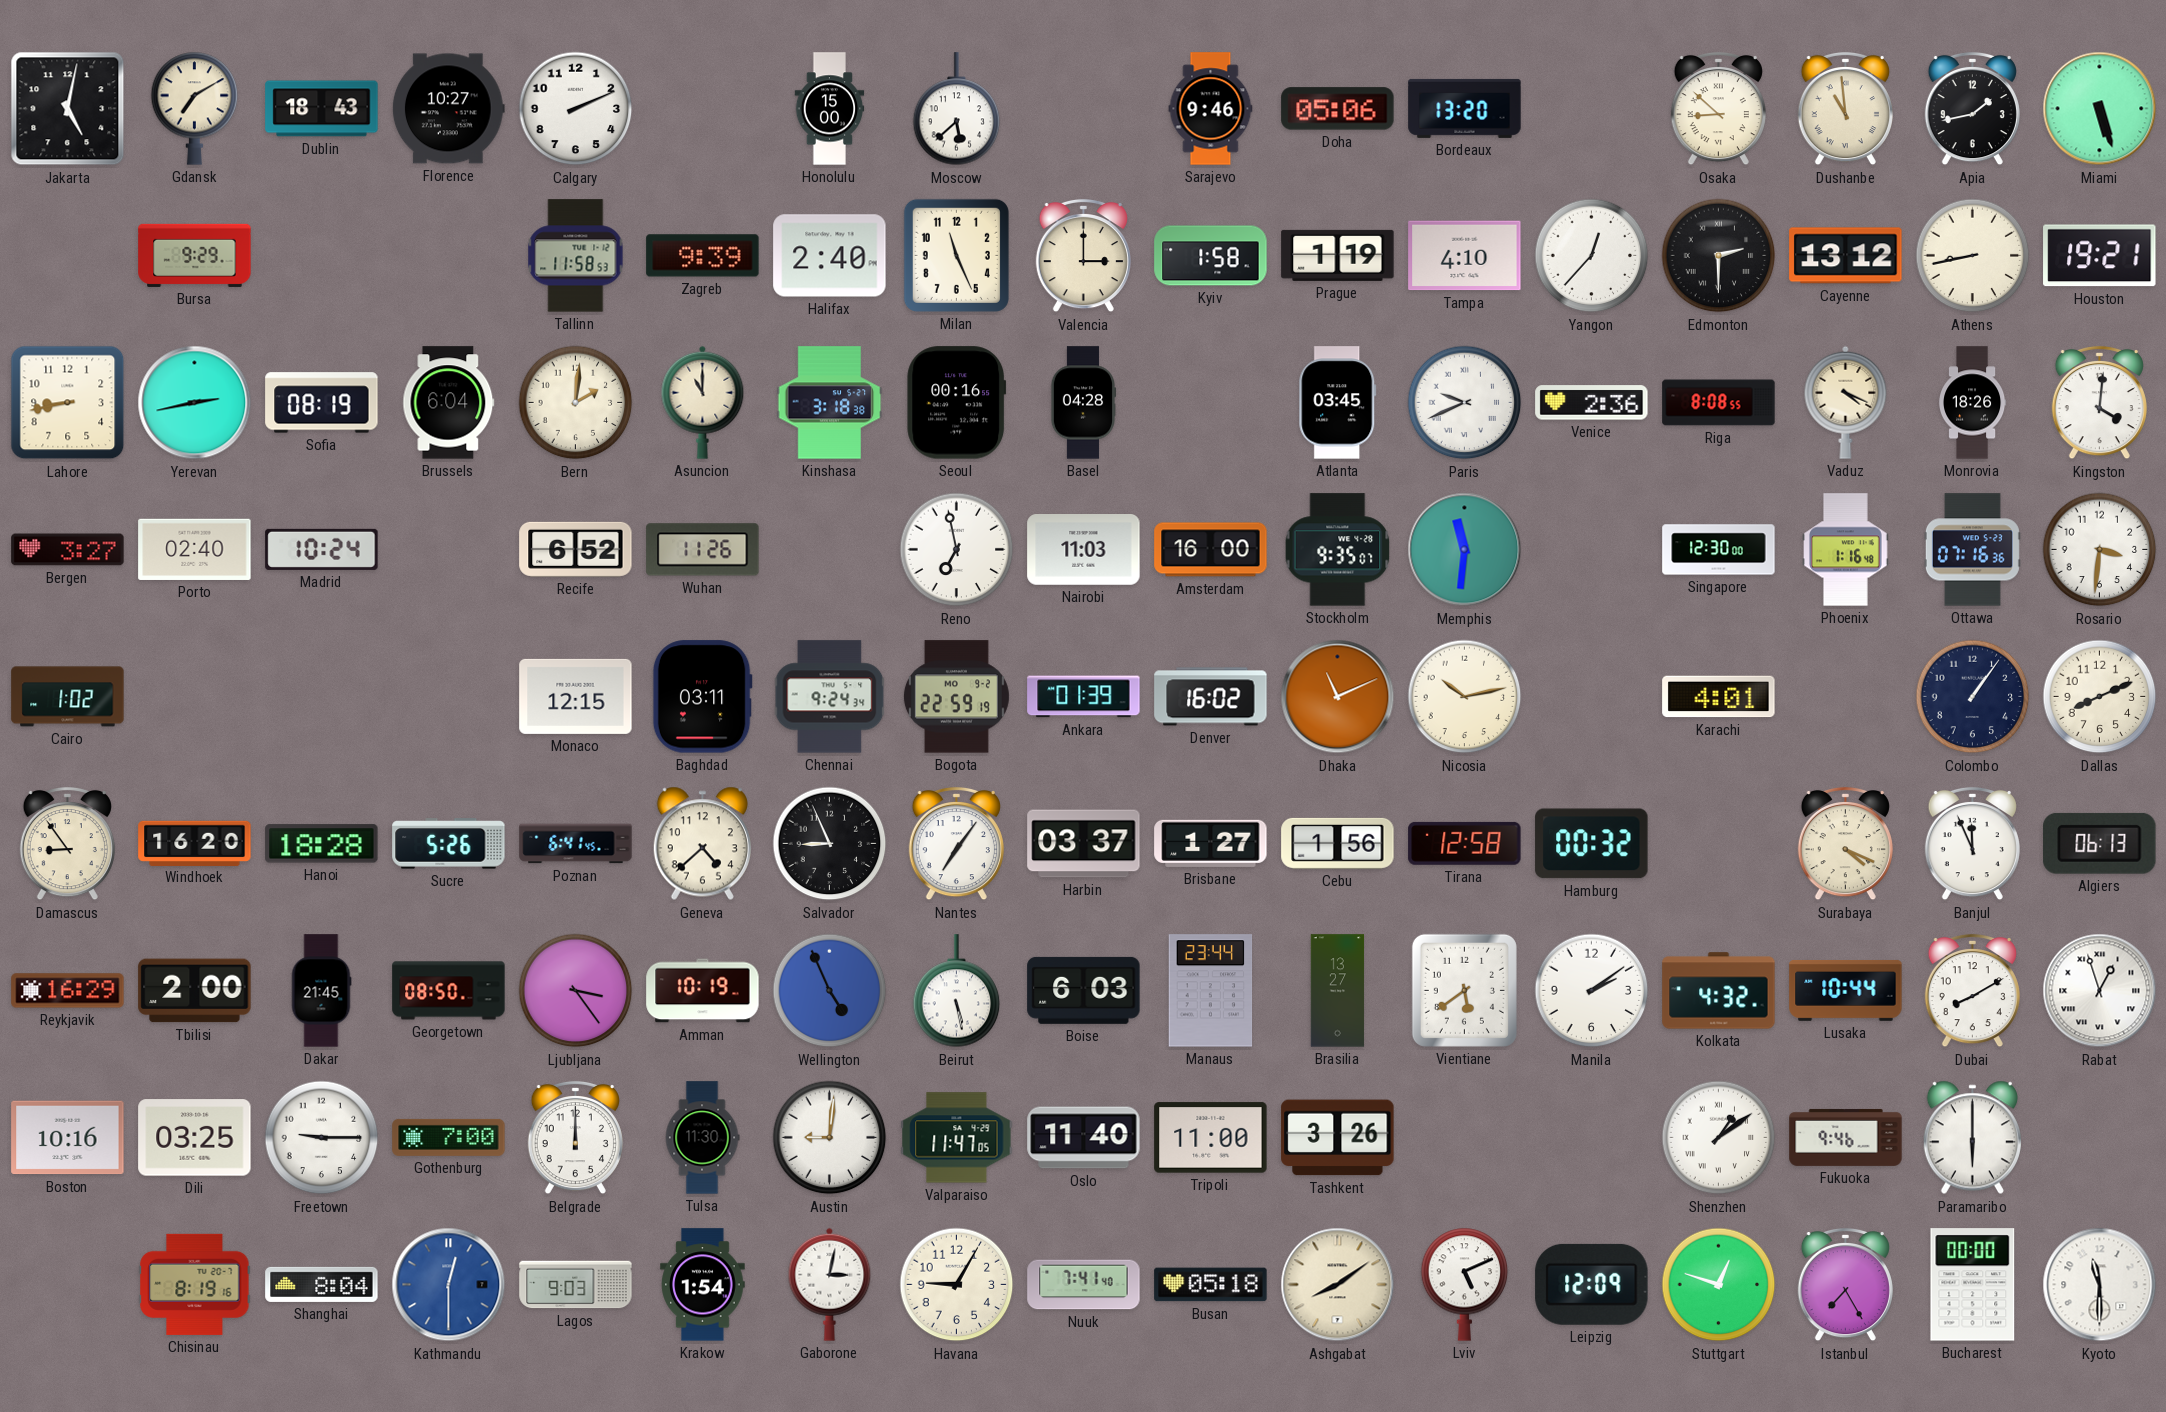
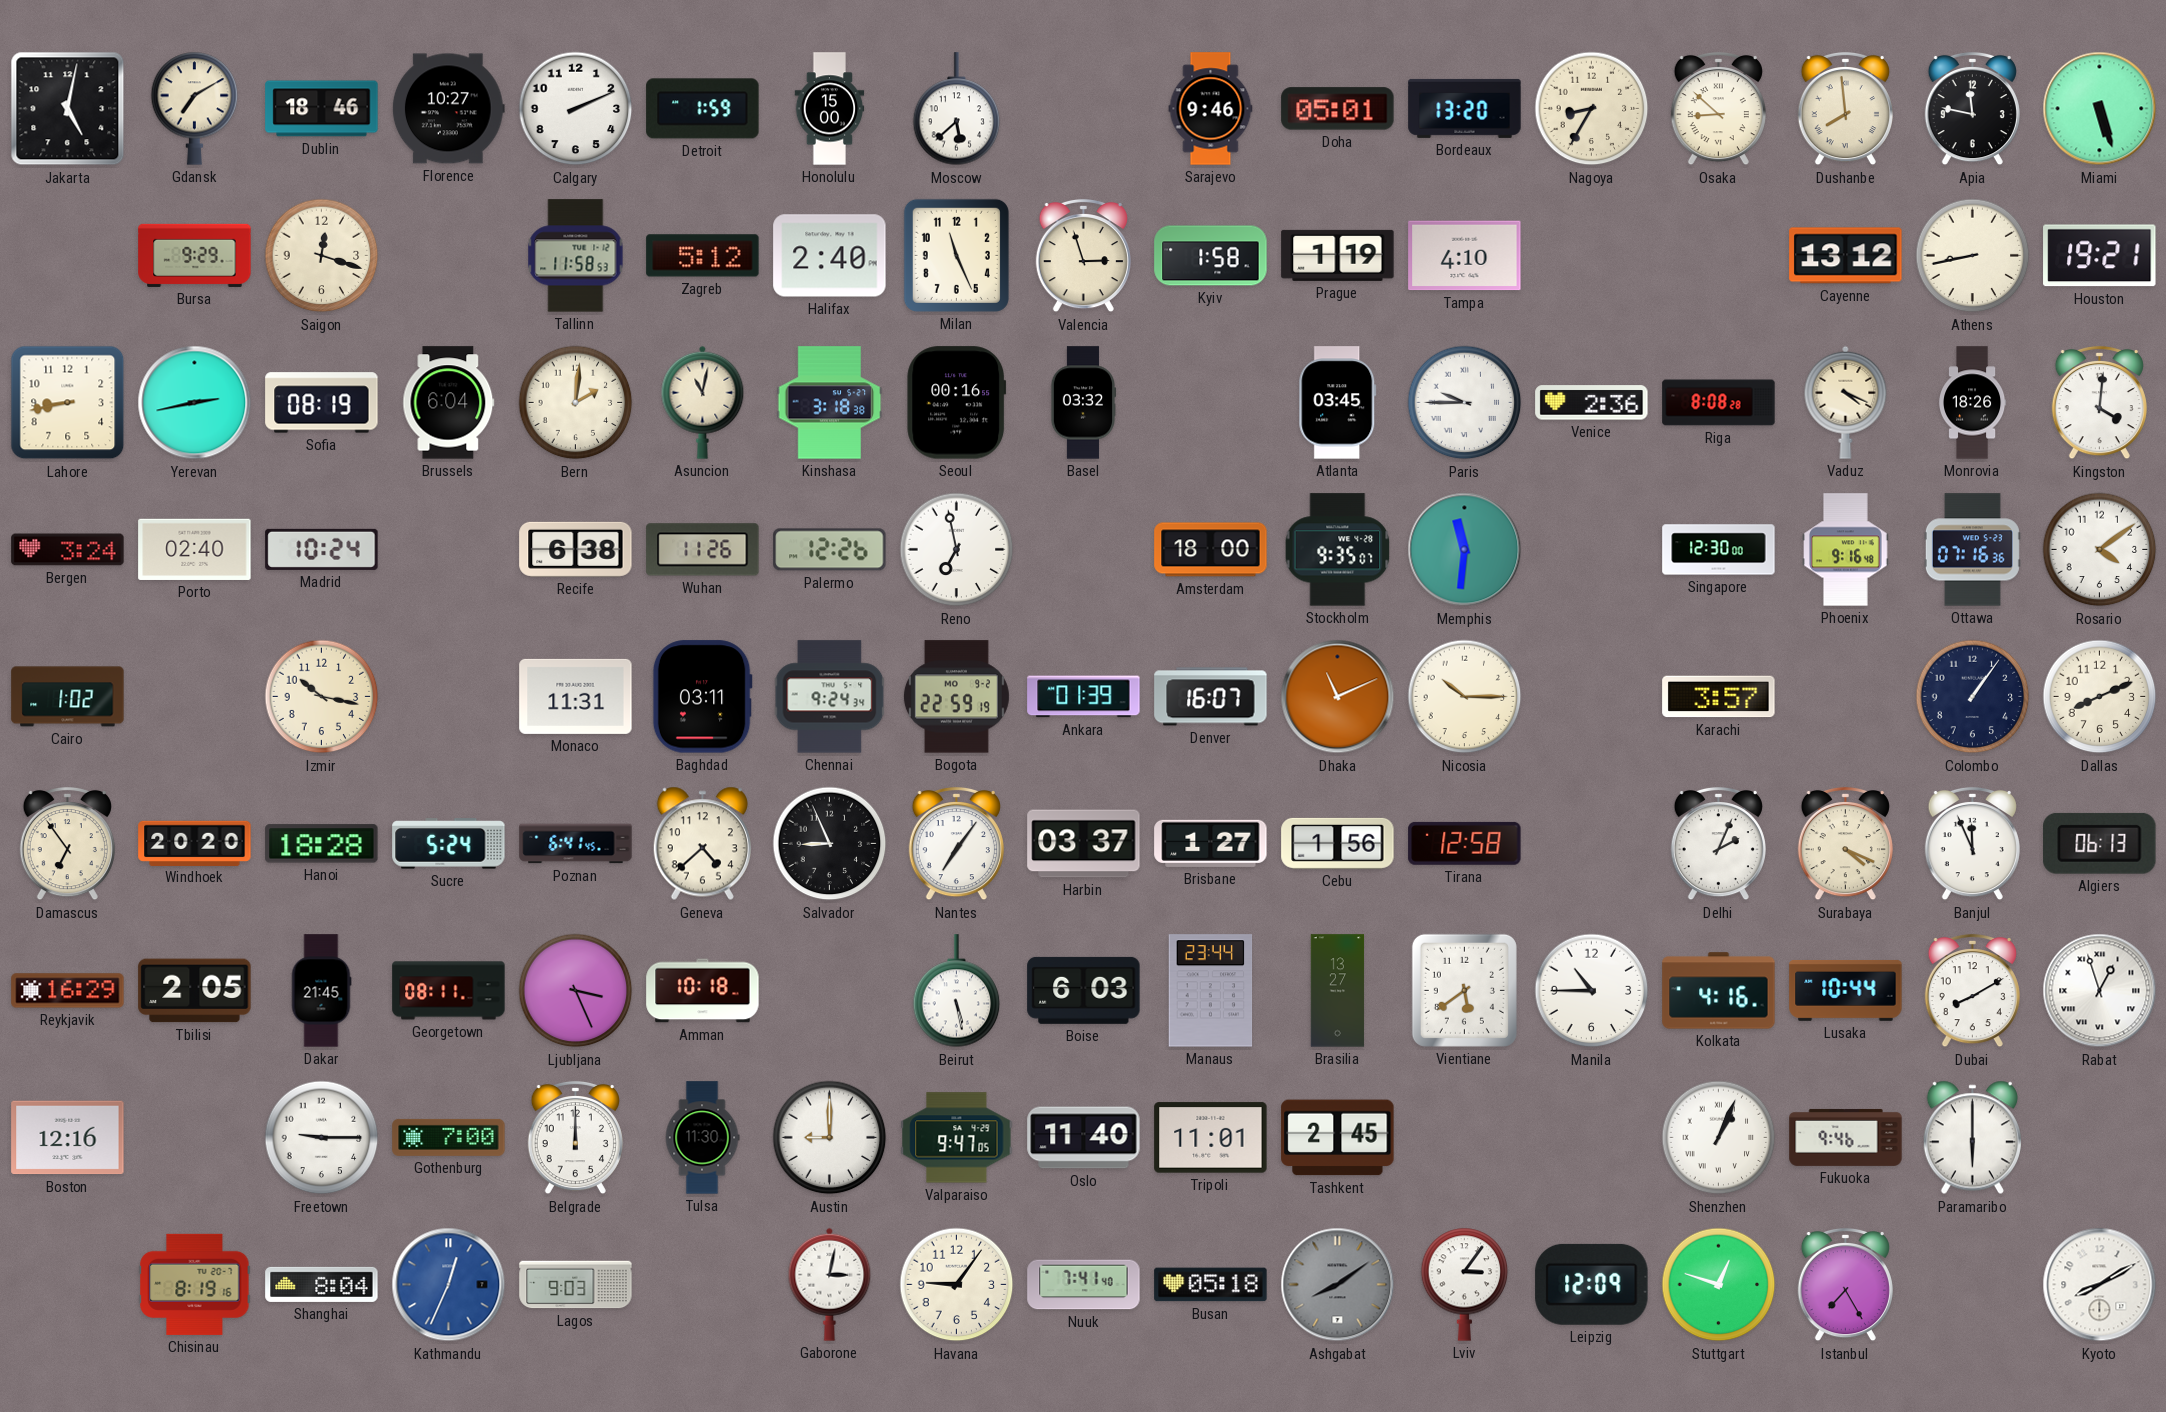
Dublin: 18:43 -> 18:46
Detroit: none -> 1:59
Doha: 05:06 -> 05:01
Nagoya: none -> 8:35
Dushanbe: 10:59 -> 7:59
Apia: 1:43 -> 11:47
Saigon: none -> 12:18
Zagreb: 9:39 -> 5:12
Valencia: 3:00 -> 2:57
Yangon: 12:37 -> none
Edmonton: 2:30 -> none
Asuncion: 11:00 -> 11:02
Basel: 04:28 -> 03:32
Paris: 9:41 -> 9:45
Riga: 8:08:55 -> 8:08:28
Bergen: 3:27 -> 3:24
Recife: 6:52 -> 6:38
Palermo: none -> 12:26
Nairobi: 11:03 -> none
Amsterdam: 16:00 -> 18:00
Phoenix: 1:16 -> 9:16
Rosario: 3:31 -> 4:09
Izmir: none -> 10:17
Monaco: 12:15 -> 11:31
Denver: 16:02 -> 16:07
Nicosia: 10:13 -> 10:15
Karachi: 4:01 -> 3:57
Damascus: 8:54 -> 6:54
Windhoek: 16:20 -> 20:20
Sucre: 5:26 -> 5:24
Hamburg: 00:32 -> none
Delhi: none -> 2:04
Tbilisi: 2:00 -> 2:05
Georgetown: 08:50 -> 08:11
Ljubljana: 3:24 -> 3:26
Amman: 10:19 -> 10:18
Wellington: 4:56 -> none
Manila: 2:09 -> 10:45
Kolkata: 4:32 -> 4:16
Boston: 10:16 -> 12:16
Dili: 03:25 -> none
Austin: 9:01 -> 9:00
Valparaiso: 11:47 -> 9:47
Tripoli: 11:00 -> 11:01
Tashkent: 3:26 -> 2:45
Shenzhen: 1:09 -> 1:04
Kathmandu: 12:30 -> 12:34
Krakow: 1:54 -> none
Havana: 9:05 -> 9:06
Ashgabat dial: cream -> grey
Lviv: 5:11 -> 3:06
Bucharest: 00:00 -> none
Kyoto: 11:30 -> 8:10
